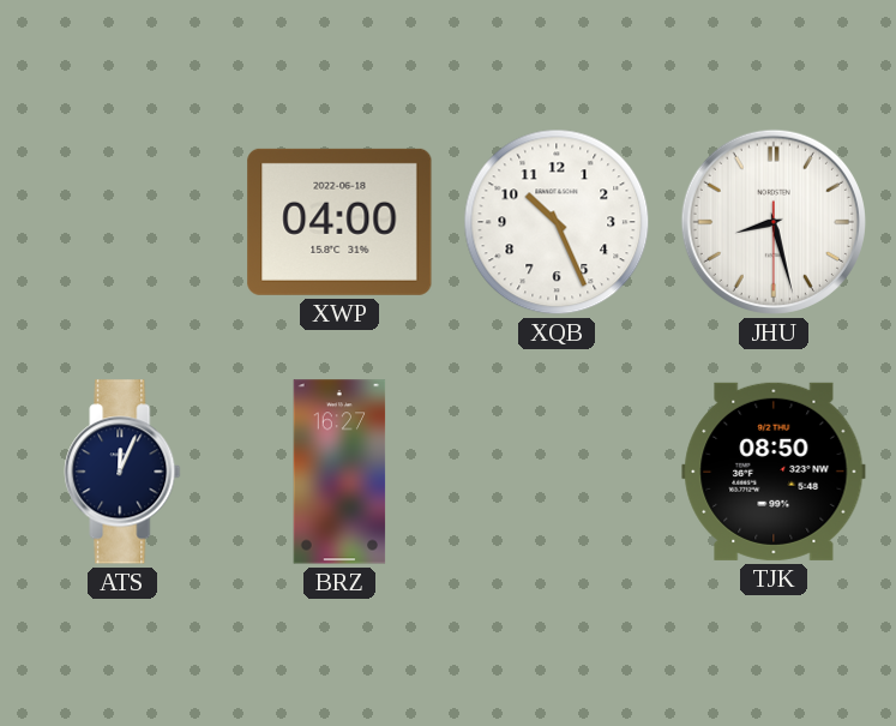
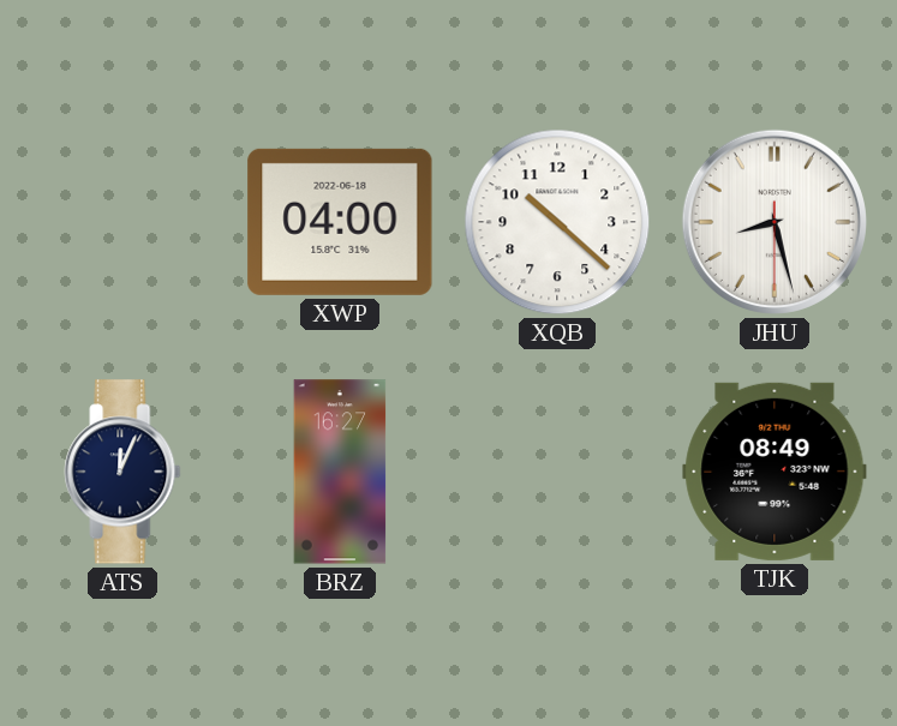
XQB: 10:26 -> 10:22
TJK: 08:50 -> 08:49
